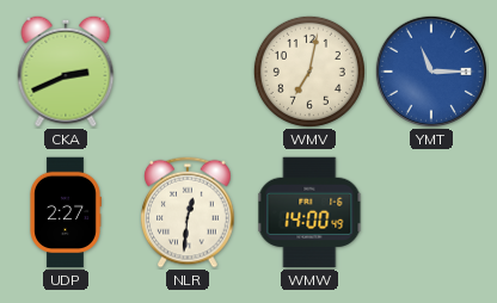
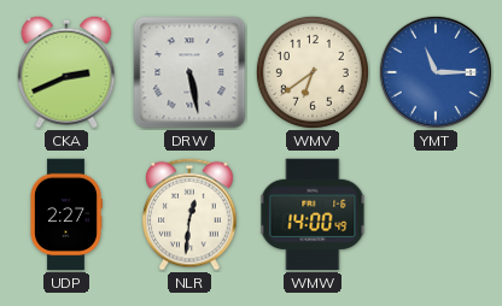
DRW: none -> 5:28
WMV: 7:02 -> 6:39
